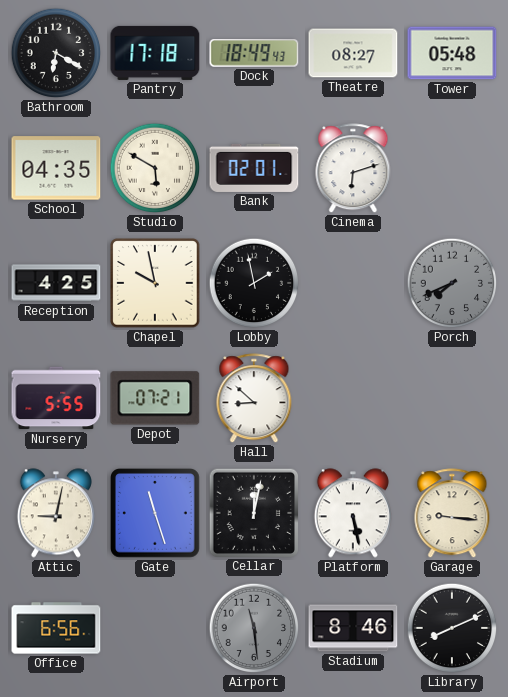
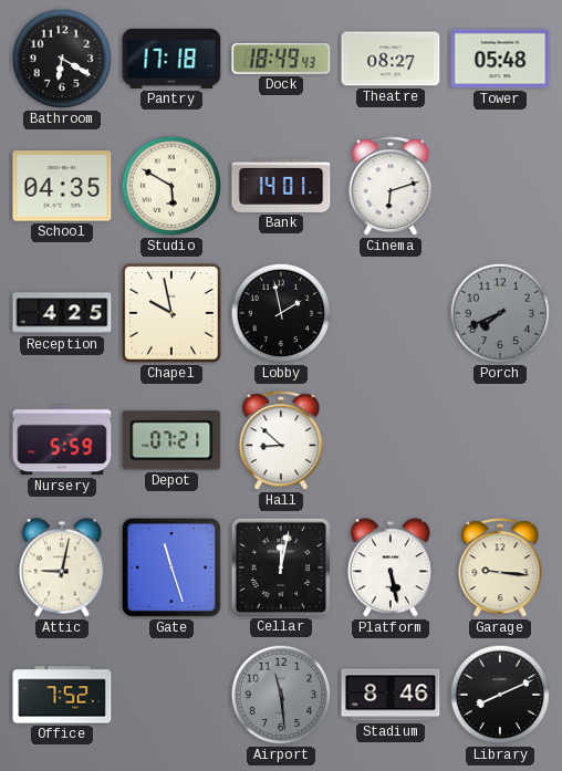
Bank: 02:01 -> 14:01
Nursery: 5:55 -> 5:59
Office: 6:56 -> 7:52
